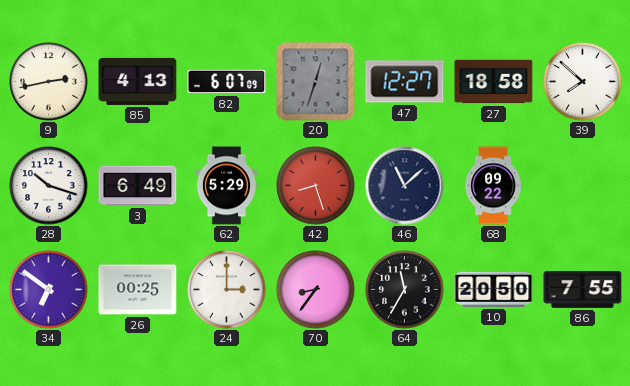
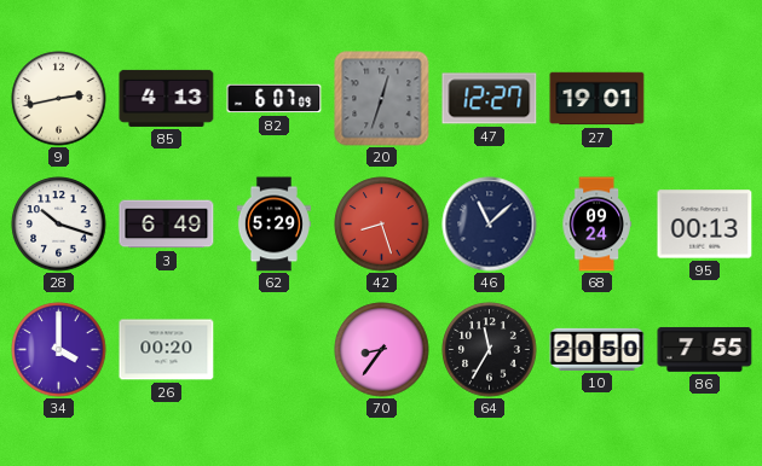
27: 18:58 -> 19:01
39: 7:52 -> none
68: 09:22 -> 09:24
95: none -> 00:13
34: 6:51 -> 4:00
26: 00:25 -> 00:20
24: 3:00 -> none
